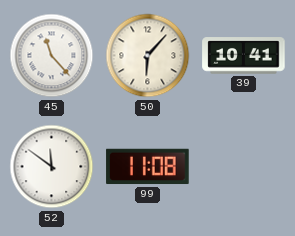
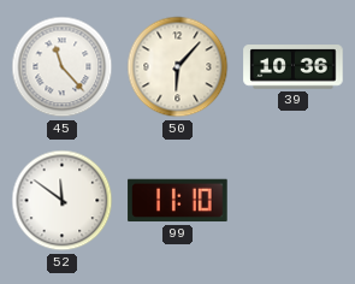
39: 10:41 -> 10:36
99: 11:08 -> 11:10
